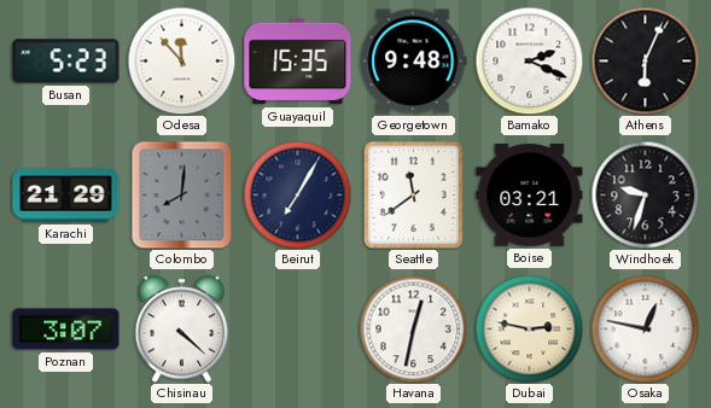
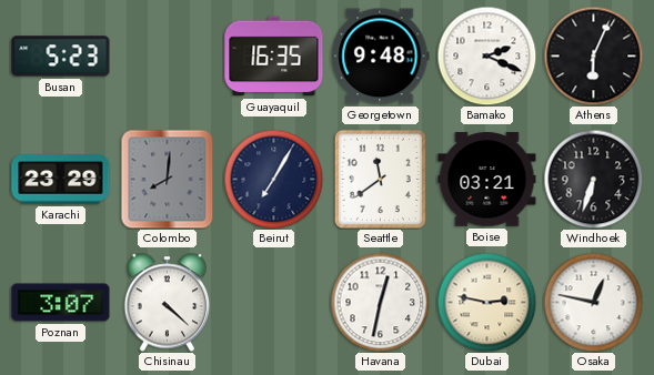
Odesa: 11:53 -> none
Guayaquil: 15:35 -> 16:35
Karachi: 21:29 -> 23:29
Windhoek: 9:33 -> 6:33
